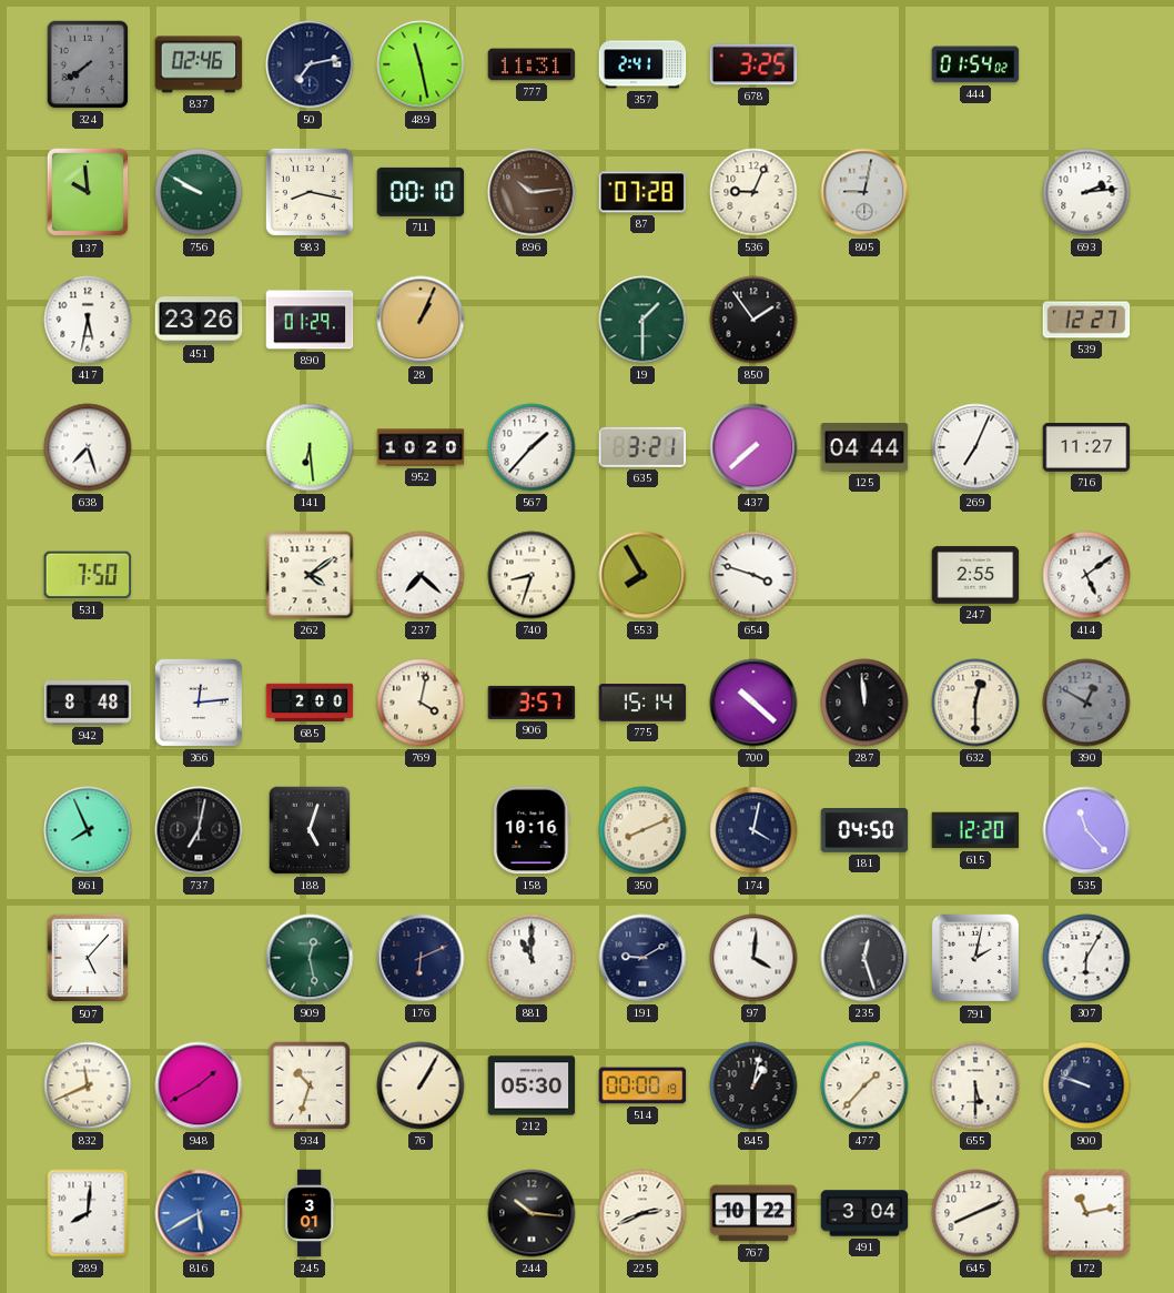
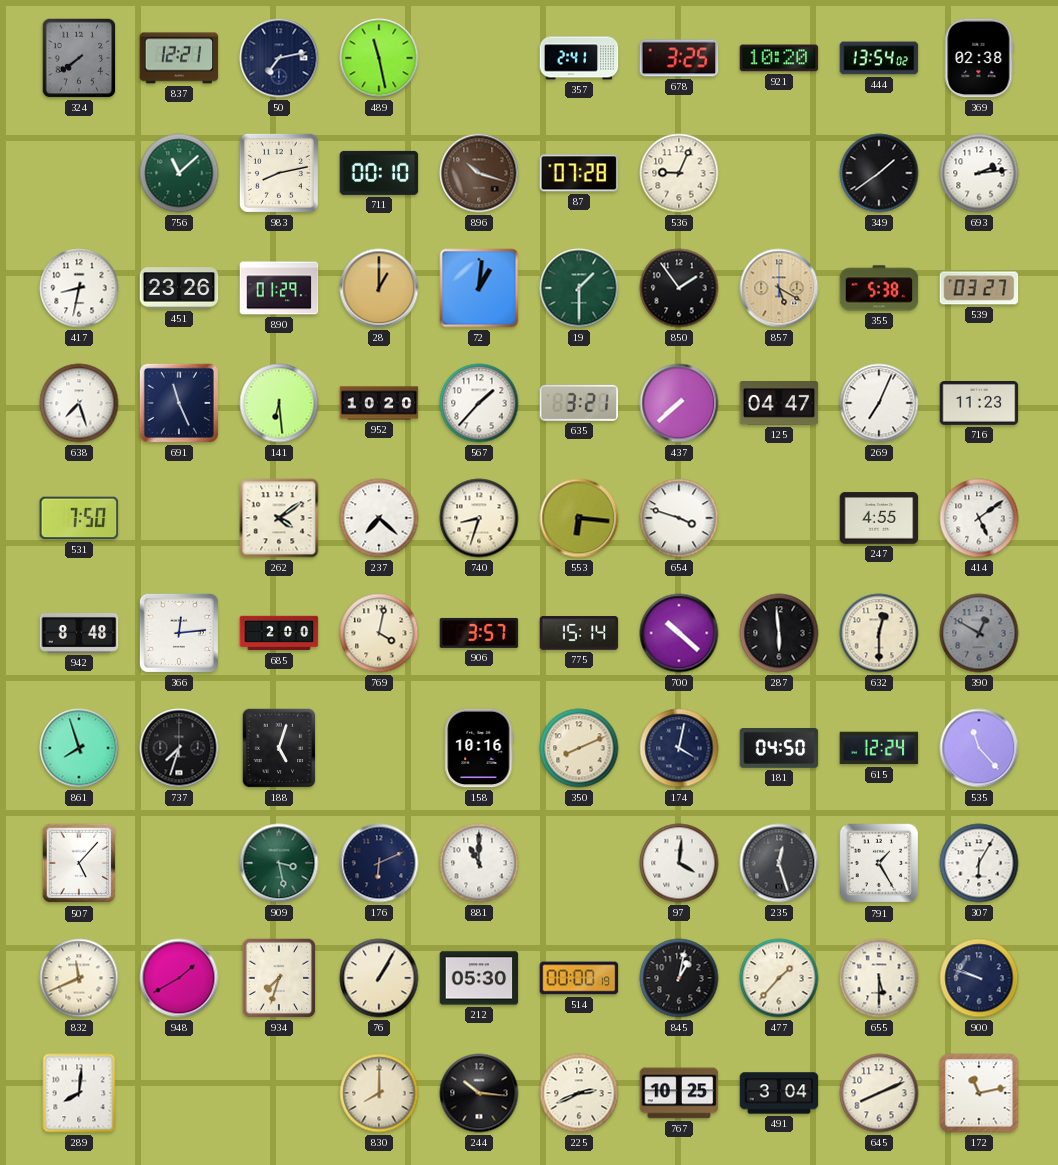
837: 02:46 -> 12:21
777: 11:31 -> none
921: none -> 10:20
444: 01:54 -> 13:54
369: none -> 02:38
137: 9:59 -> none
756: 9:50 -> 11:08
983: 8:17 -> 8:13
896: 10:14 -> 10:18
805: 9:02 -> none
349: none -> 1:39
417: 5:32 -> 8:32
28: 1:04 -> 1:00
72: none -> 1:01
857: none -> 5:20
355: none -> 5:38
539: 12:27 -> 03:27
691: none -> 11:26
125: 04:44 -> 04:47
716: 11:27 -> 11:23
553: 7:55 -> 6:16
247: 2:55 -> 4:55
287: 11:59 -> 5:59
861: 7:56 -> 7:57
737: 7:02 -> 7:33
615: 12:20 -> 12:24
909: 12:28 -> 3:28
191: 9:10 -> none
791: 2:02 -> 1:25
934: 10:33 -> 7:33
816: 5:40 -> none
245: 3:01 -> none
830: none -> 8:00
767: 10:22 -> 10:25
